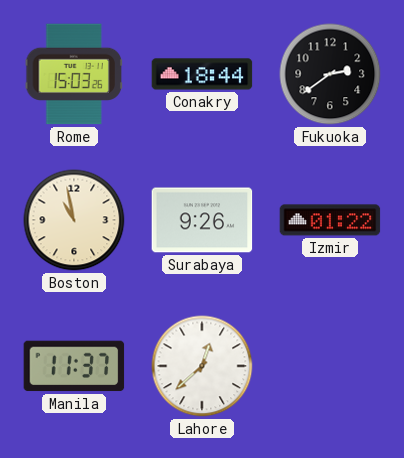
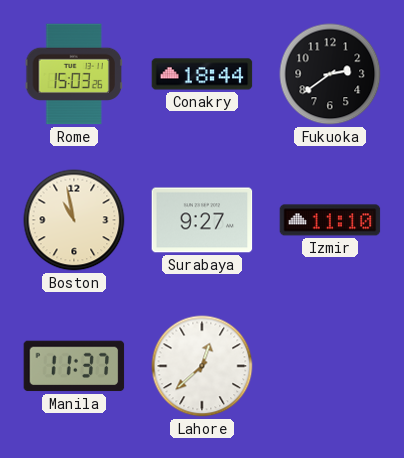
Surabaya: 9:26 -> 9:27
Izmir: 01:22 -> 11:10
